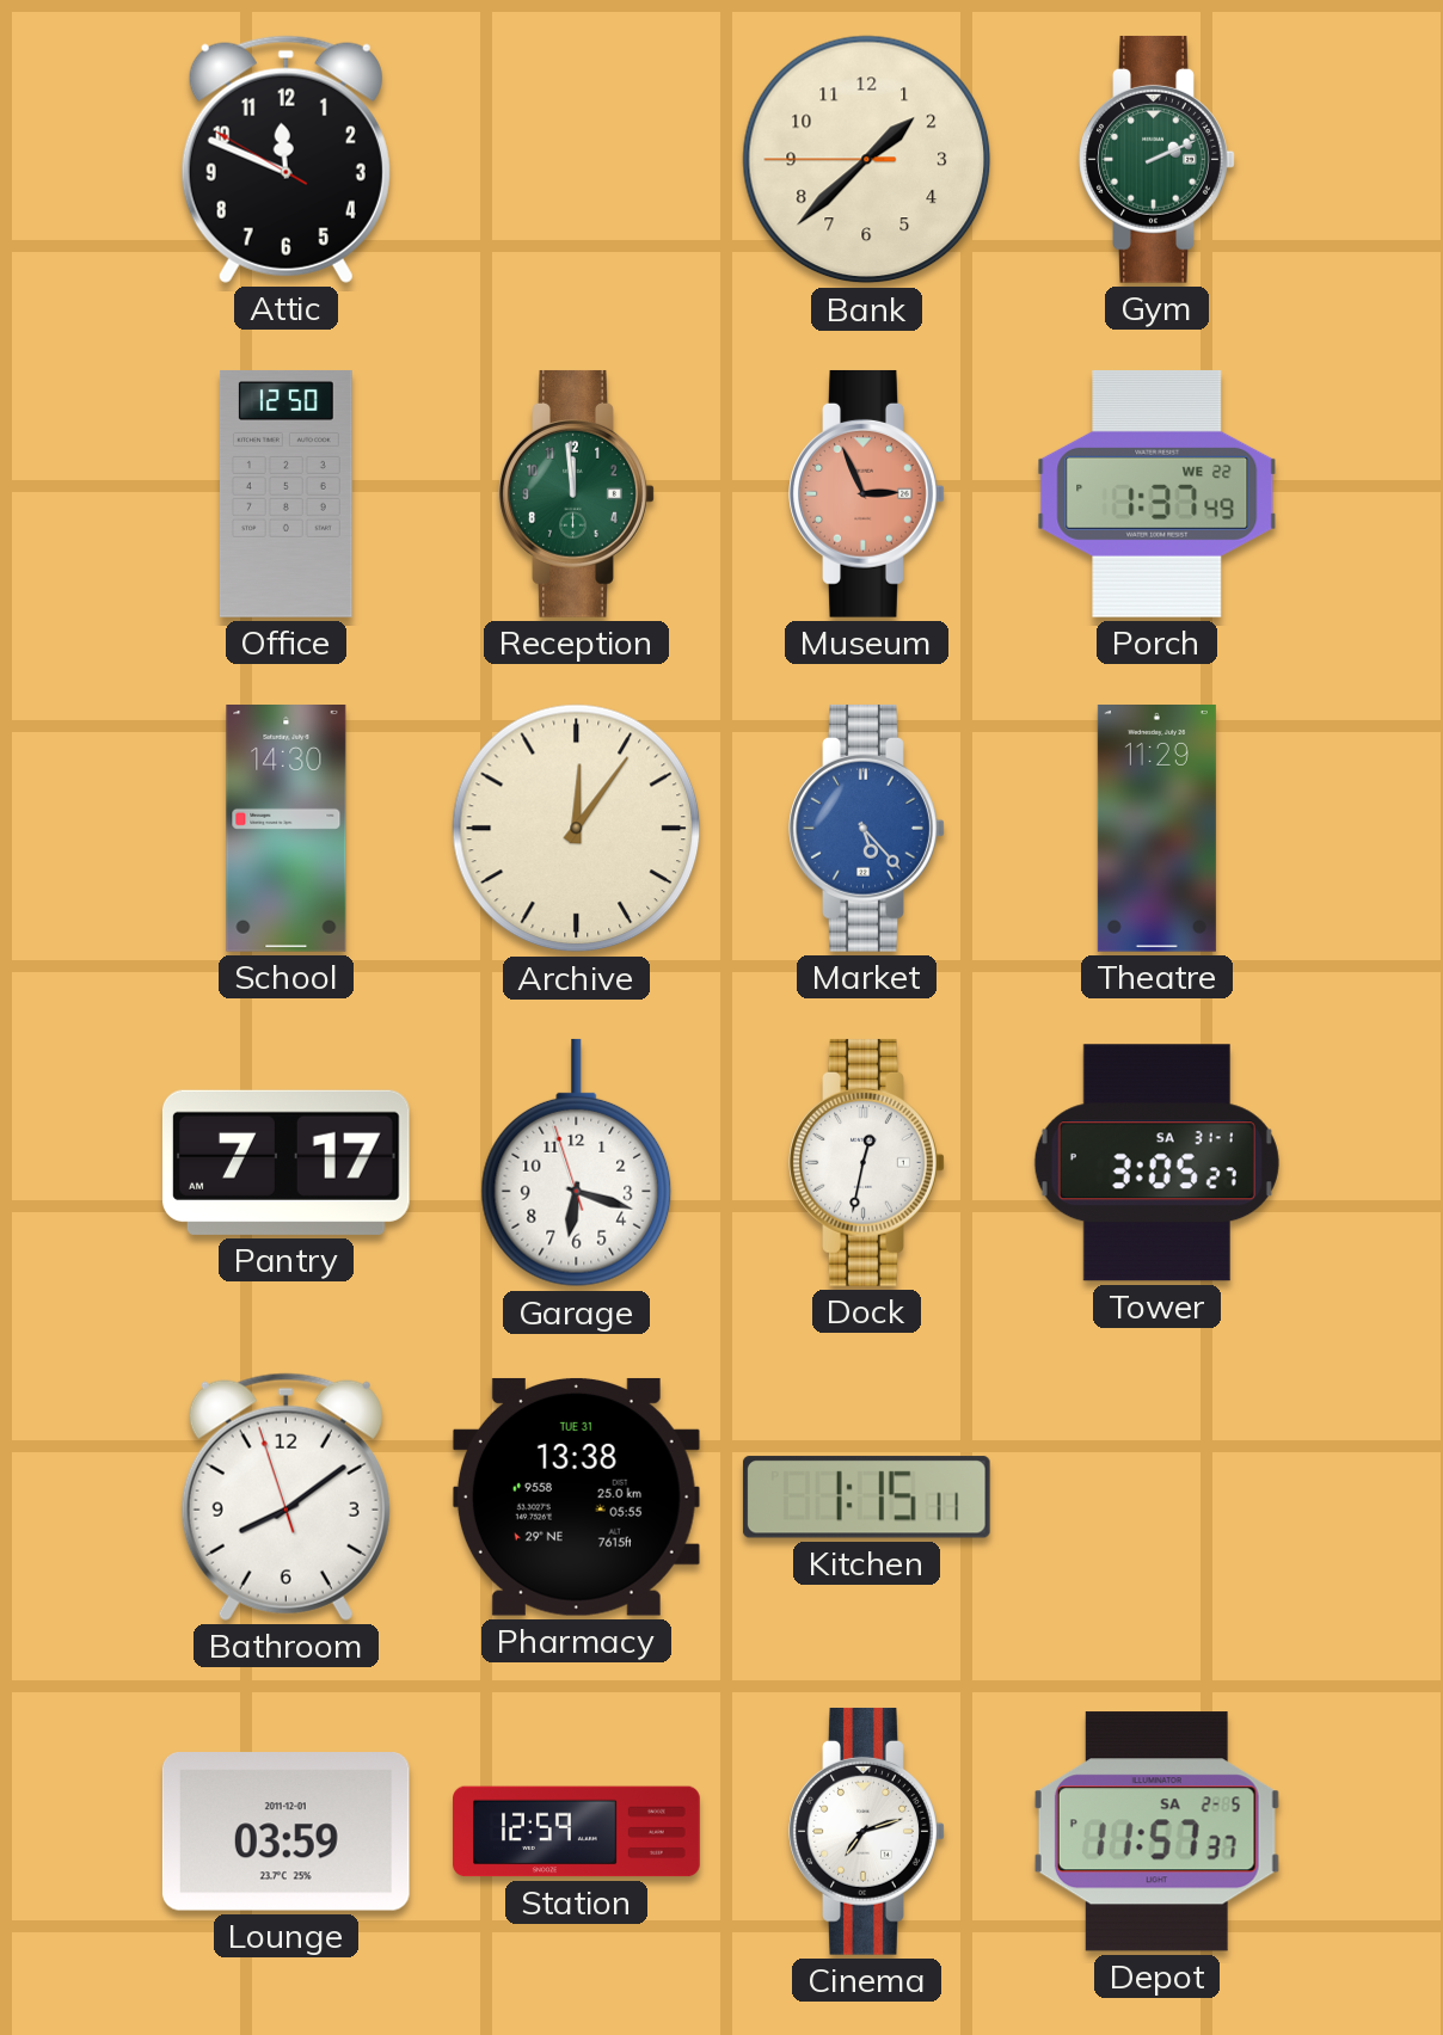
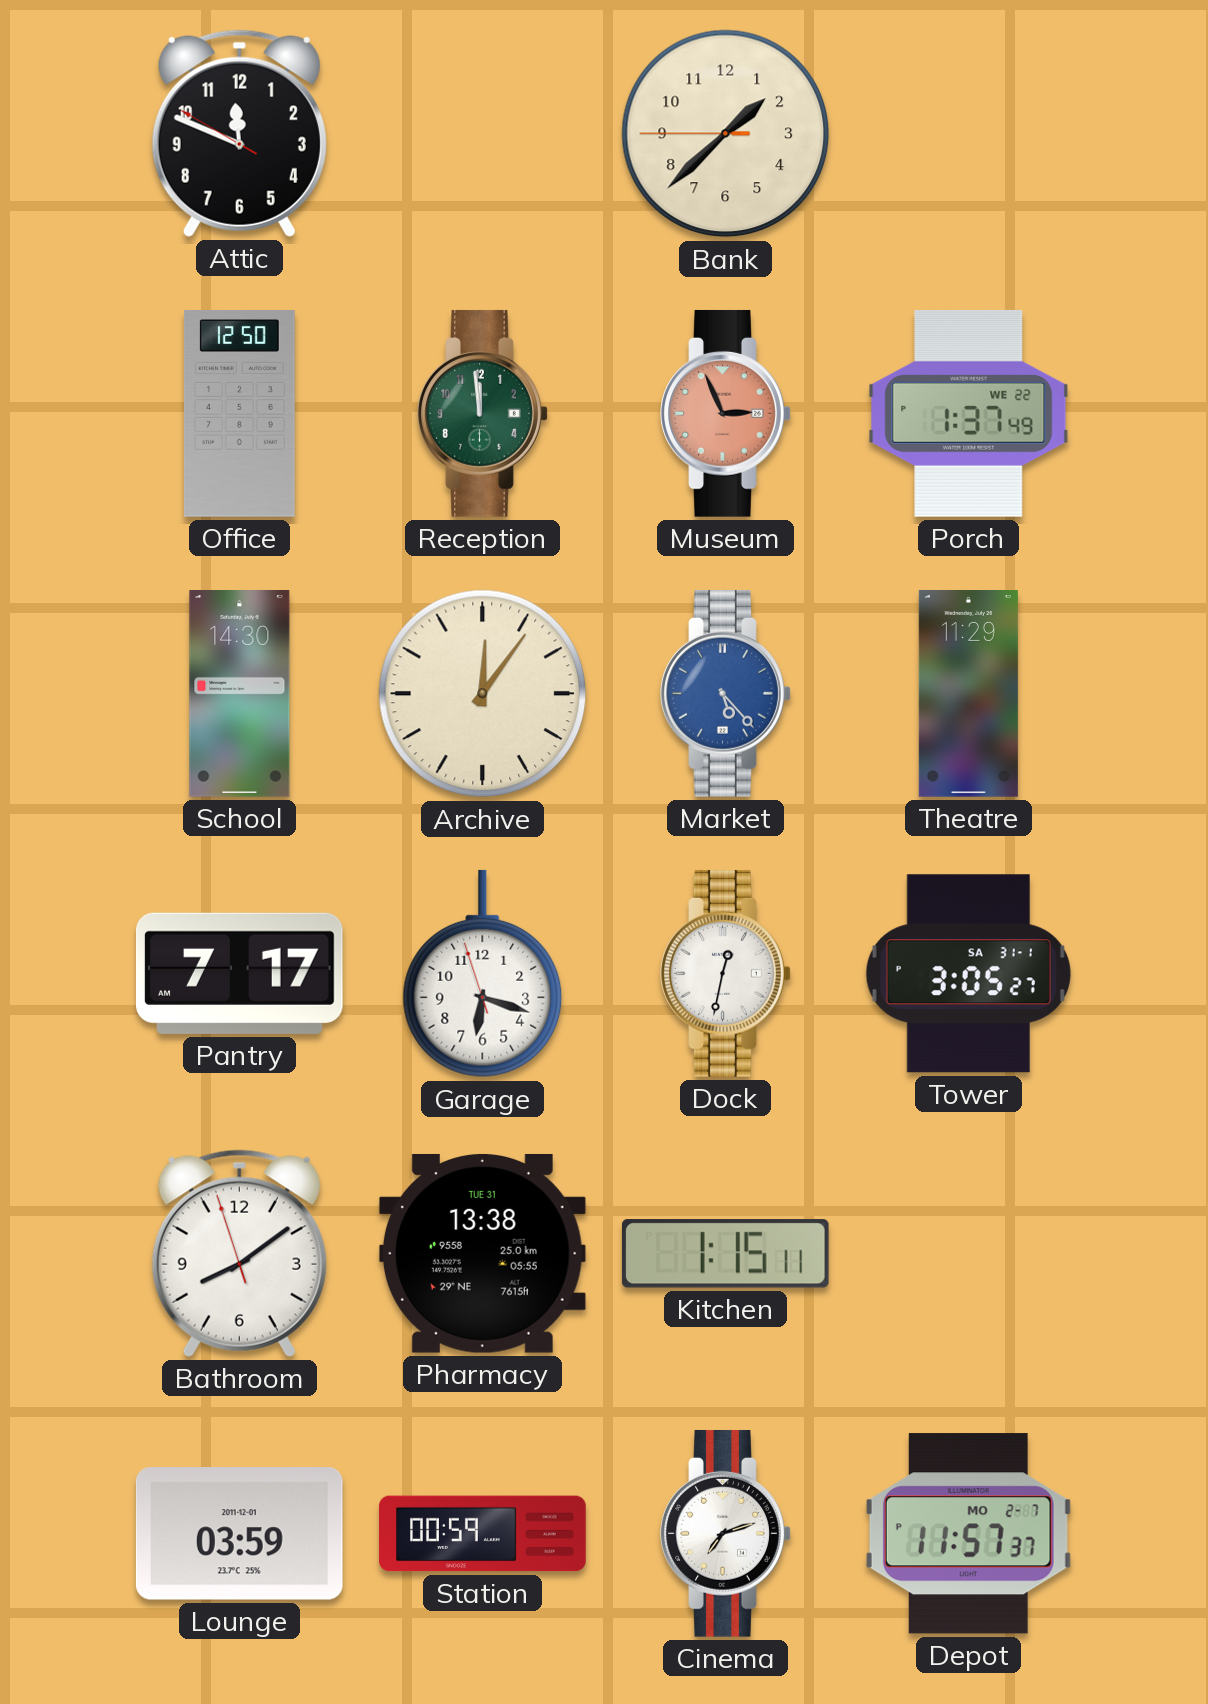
Gym: 2:11 -> none
Station: 12:59 -> 00:59
Depot date: SA 2-5 -> MO 2-7
